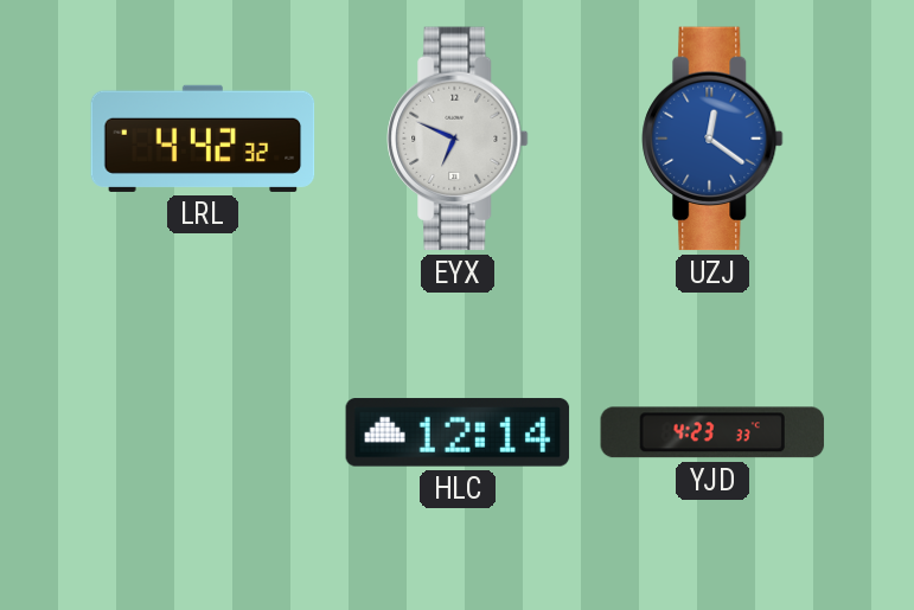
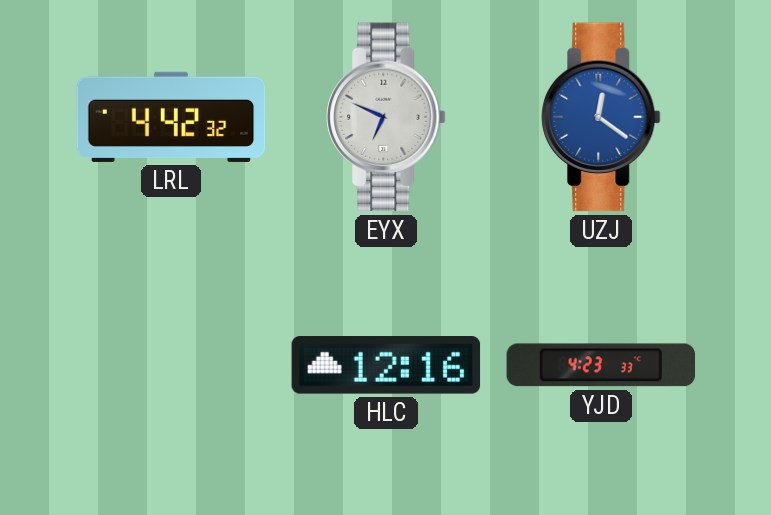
HLC: 12:14 -> 12:16
